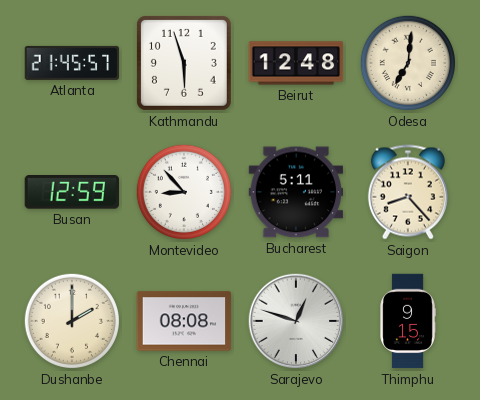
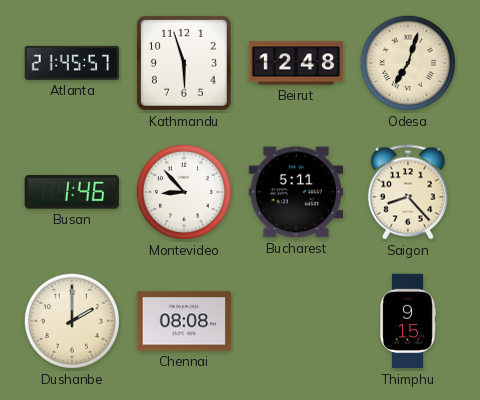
Odesa: 7:01 -> 7:03
Busan: 12:59 -> 1:46
Sarajevo: 12:48 -> none
